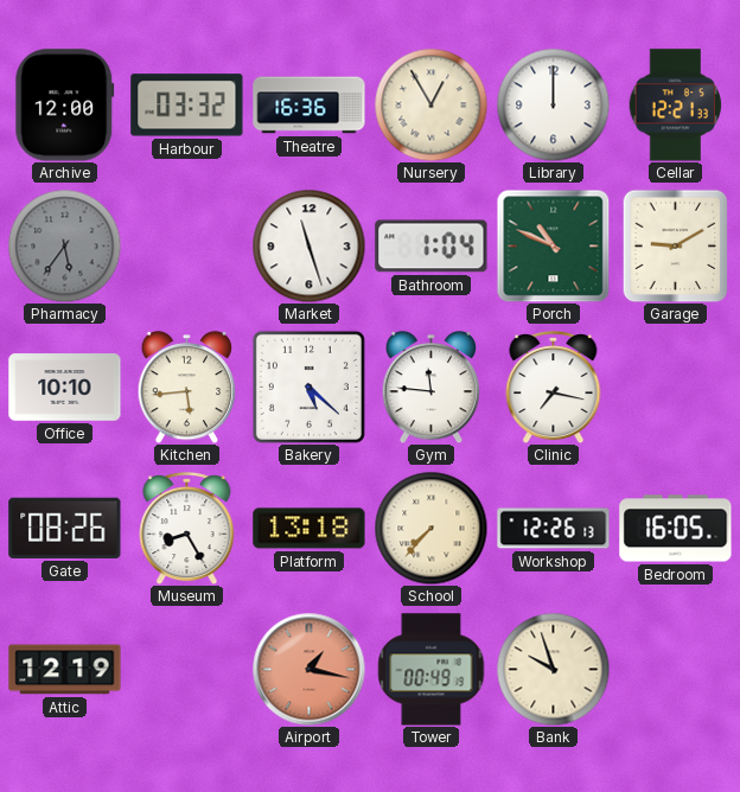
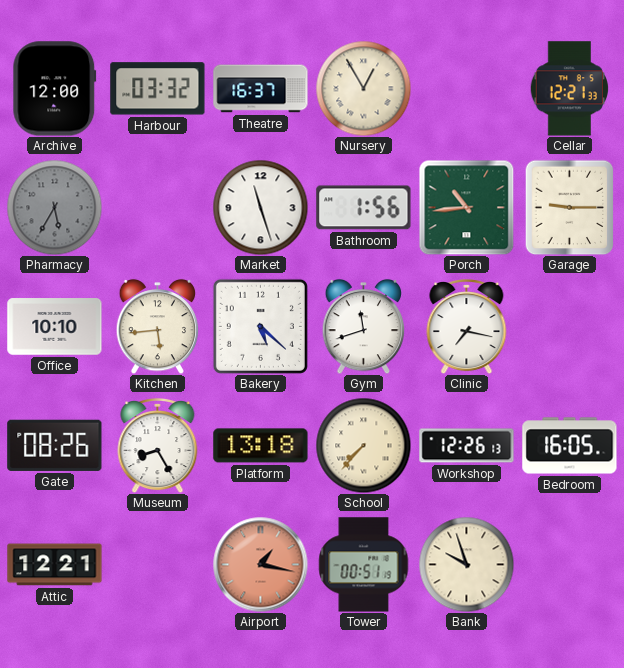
Theatre: 16:36 -> 16:37
Library: 12:00 -> none
Pharmacy: 5:36 -> 5:35
Bathroom: 1:04 -> 1:56
Porch: 10:49 -> 10:44
Garage: 9:10 -> 9:15
Gym: 11:46 -> 11:42
Attic: 12:19 -> 12:21
Tower: 00:49 -> 00:51
